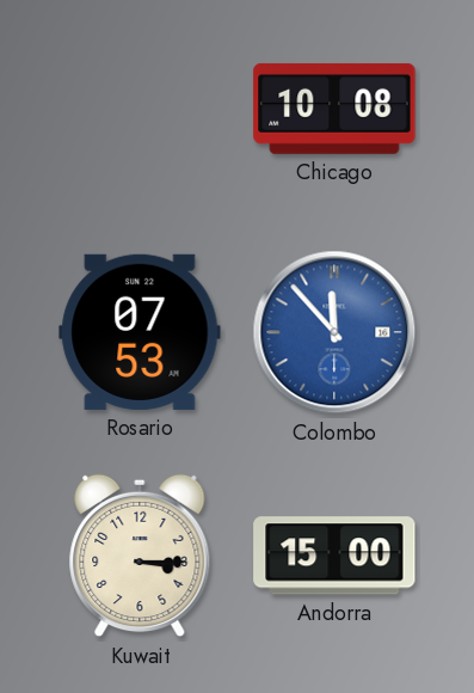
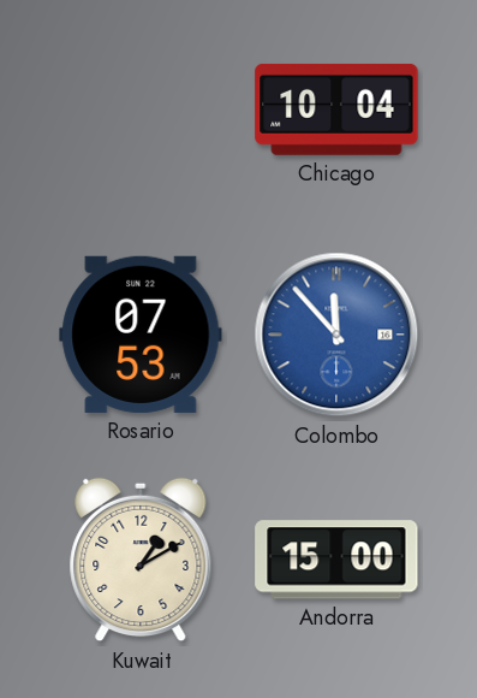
Chicago: 10:08 -> 10:04
Kuwait: 3:15 -> 1:10
